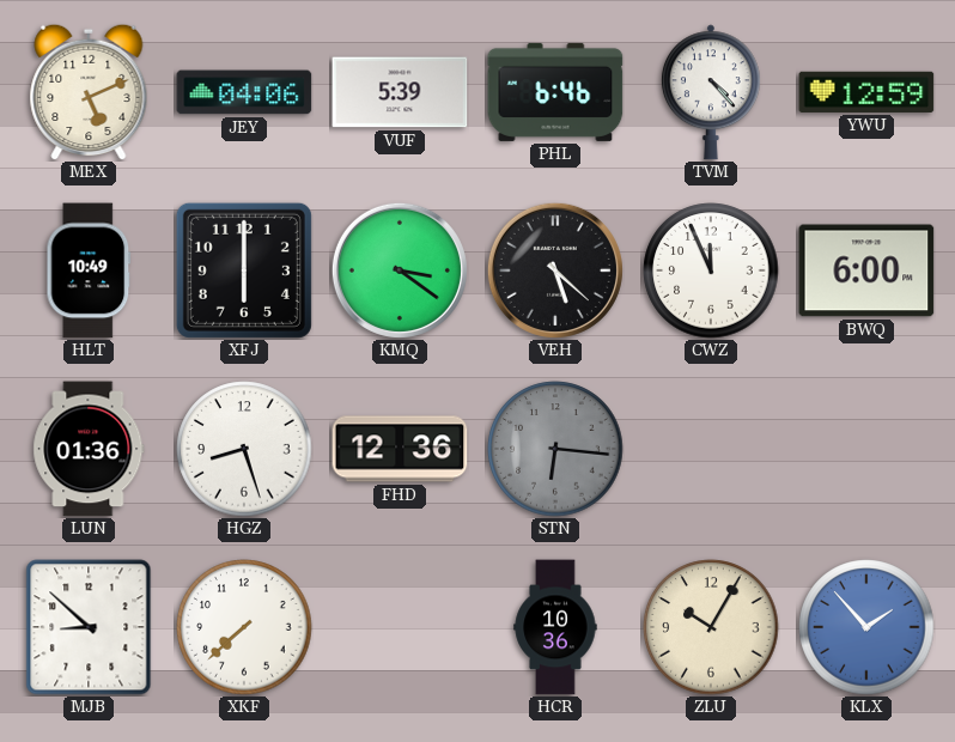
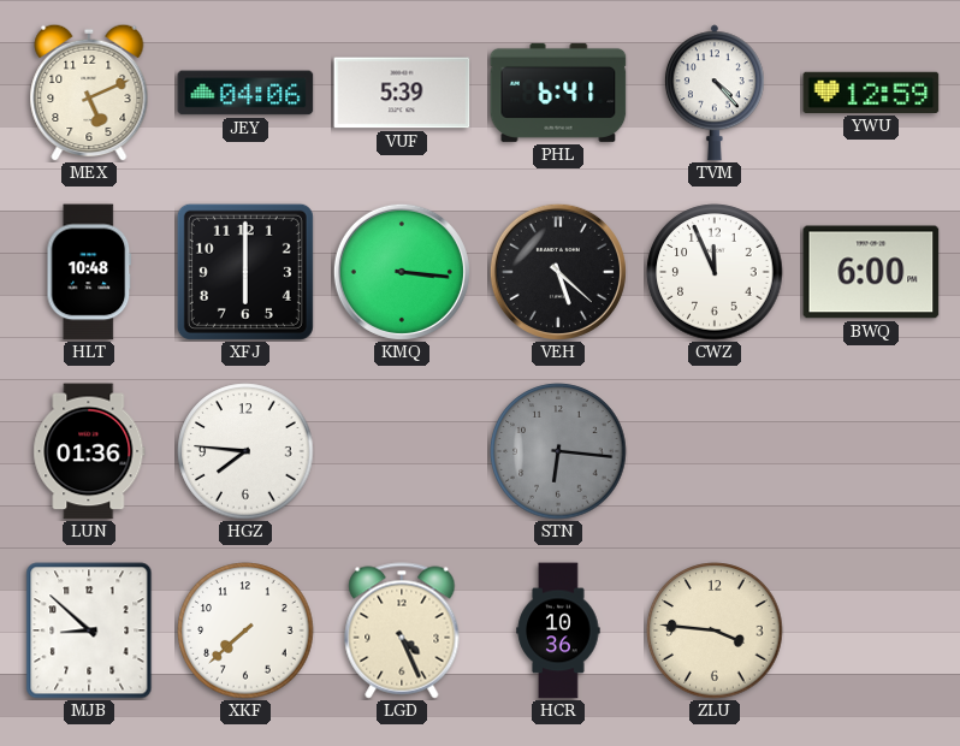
PHL: 6:46 -> 6:41
HLT: 10:49 -> 10:48
KMQ: 3:21 -> 3:16
HGZ: 8:27 -> 7:46
FHD: 12:36 -> none
LGD: none -> 4:26
ZLU: 10:05 -> 3:46
KLX: 1:53 -> none
